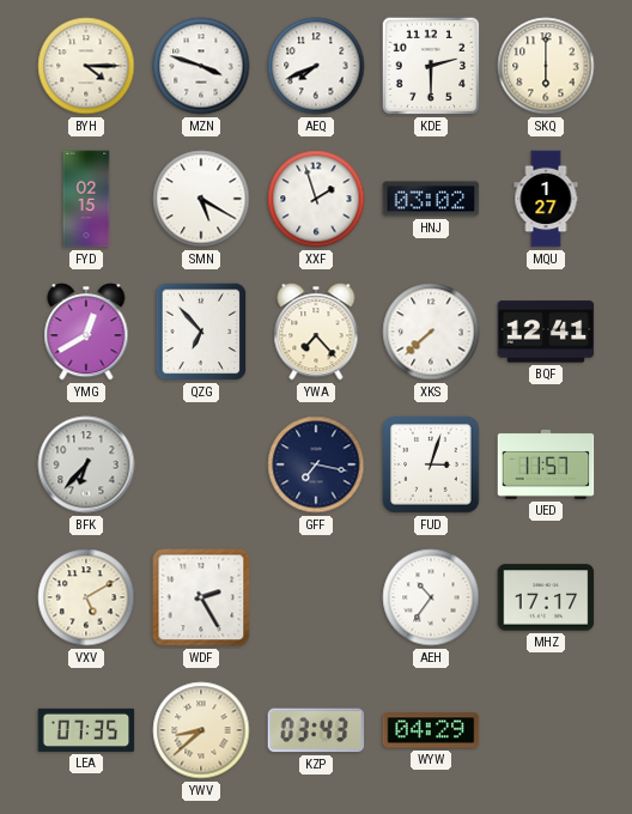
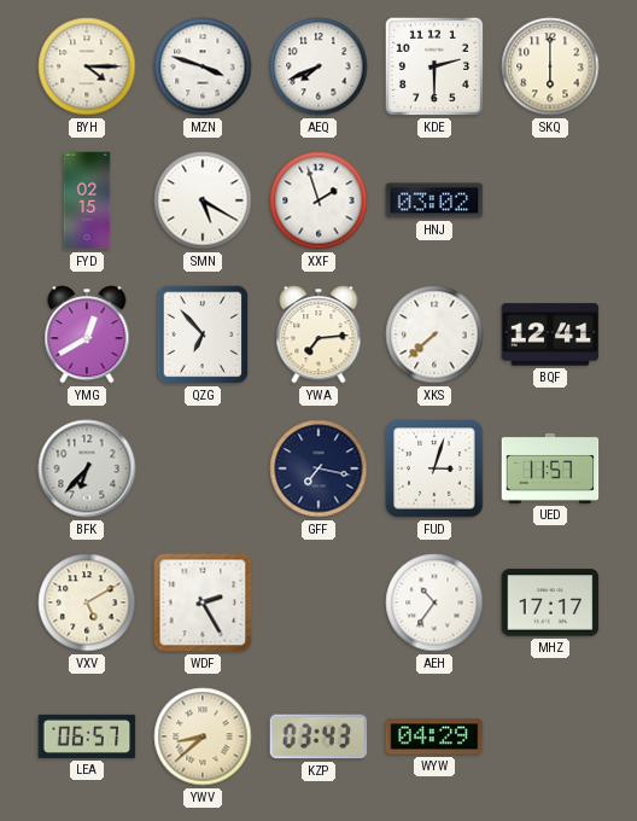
MQU: 1:27 -> none
YWA: 7:23 -> 7:14
LEA: 07:35 -> 06:57
